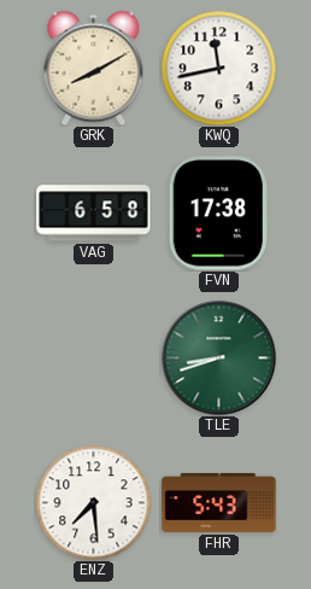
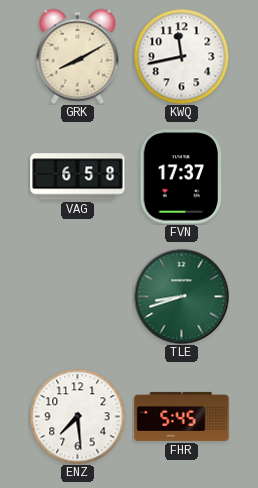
FVN: 17:38 -> 17:37
FHR: 5:43 -> 5:45
